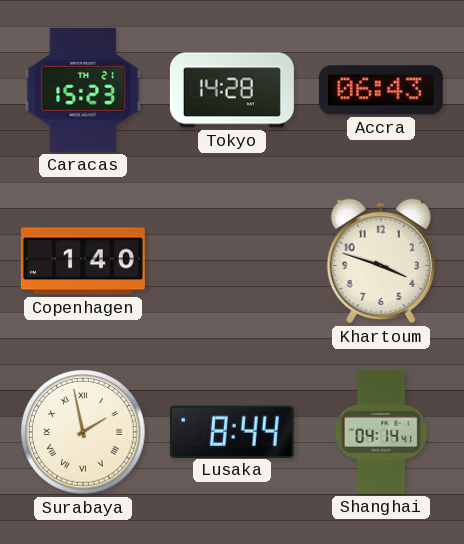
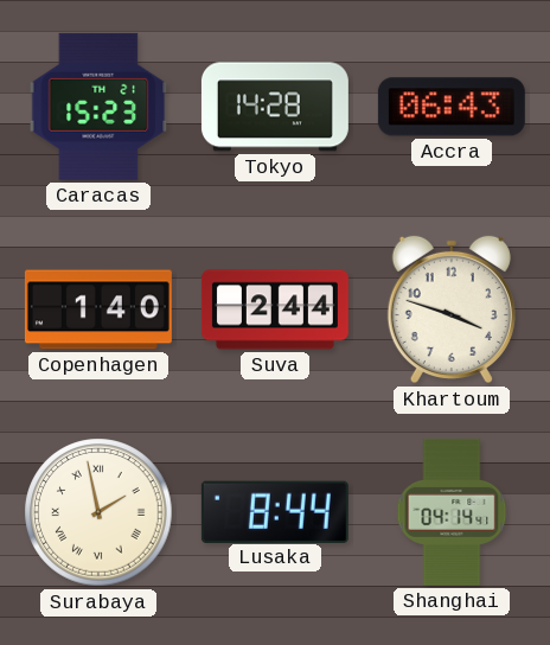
Suva: none -> 2:44
